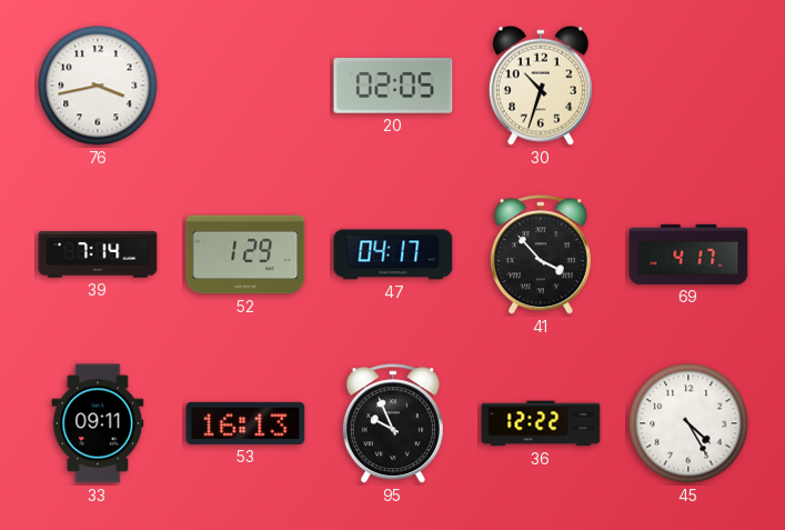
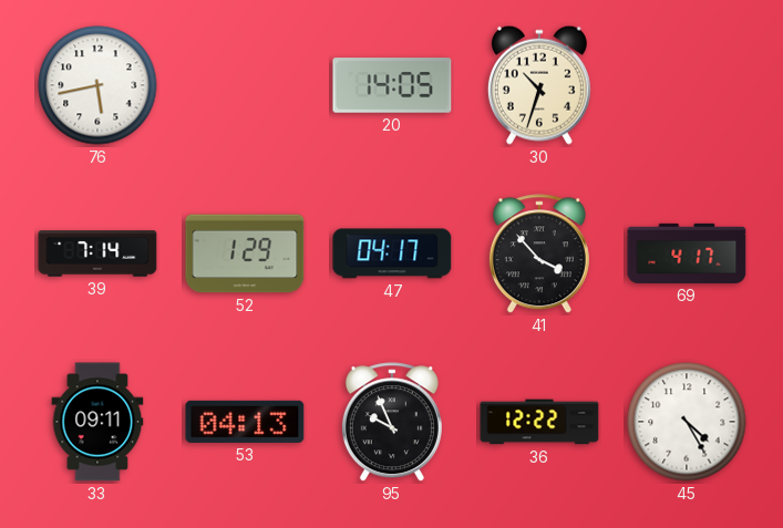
76: 3:43 -> 5:43
20: 02:05 -> 14:05
53: 16:13 -> 04:13
